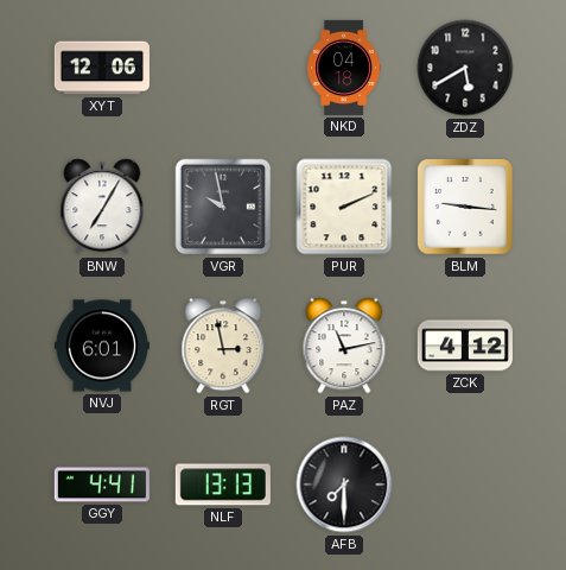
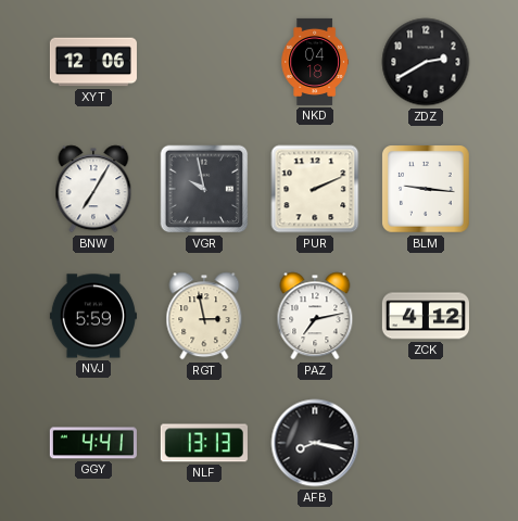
ZDZ: 5:40 -> 2:40
NVJ: 6:01 -> 5:59
PAZ: 11:13 -> 7:13
AFB: 7:30 -> 8:17
